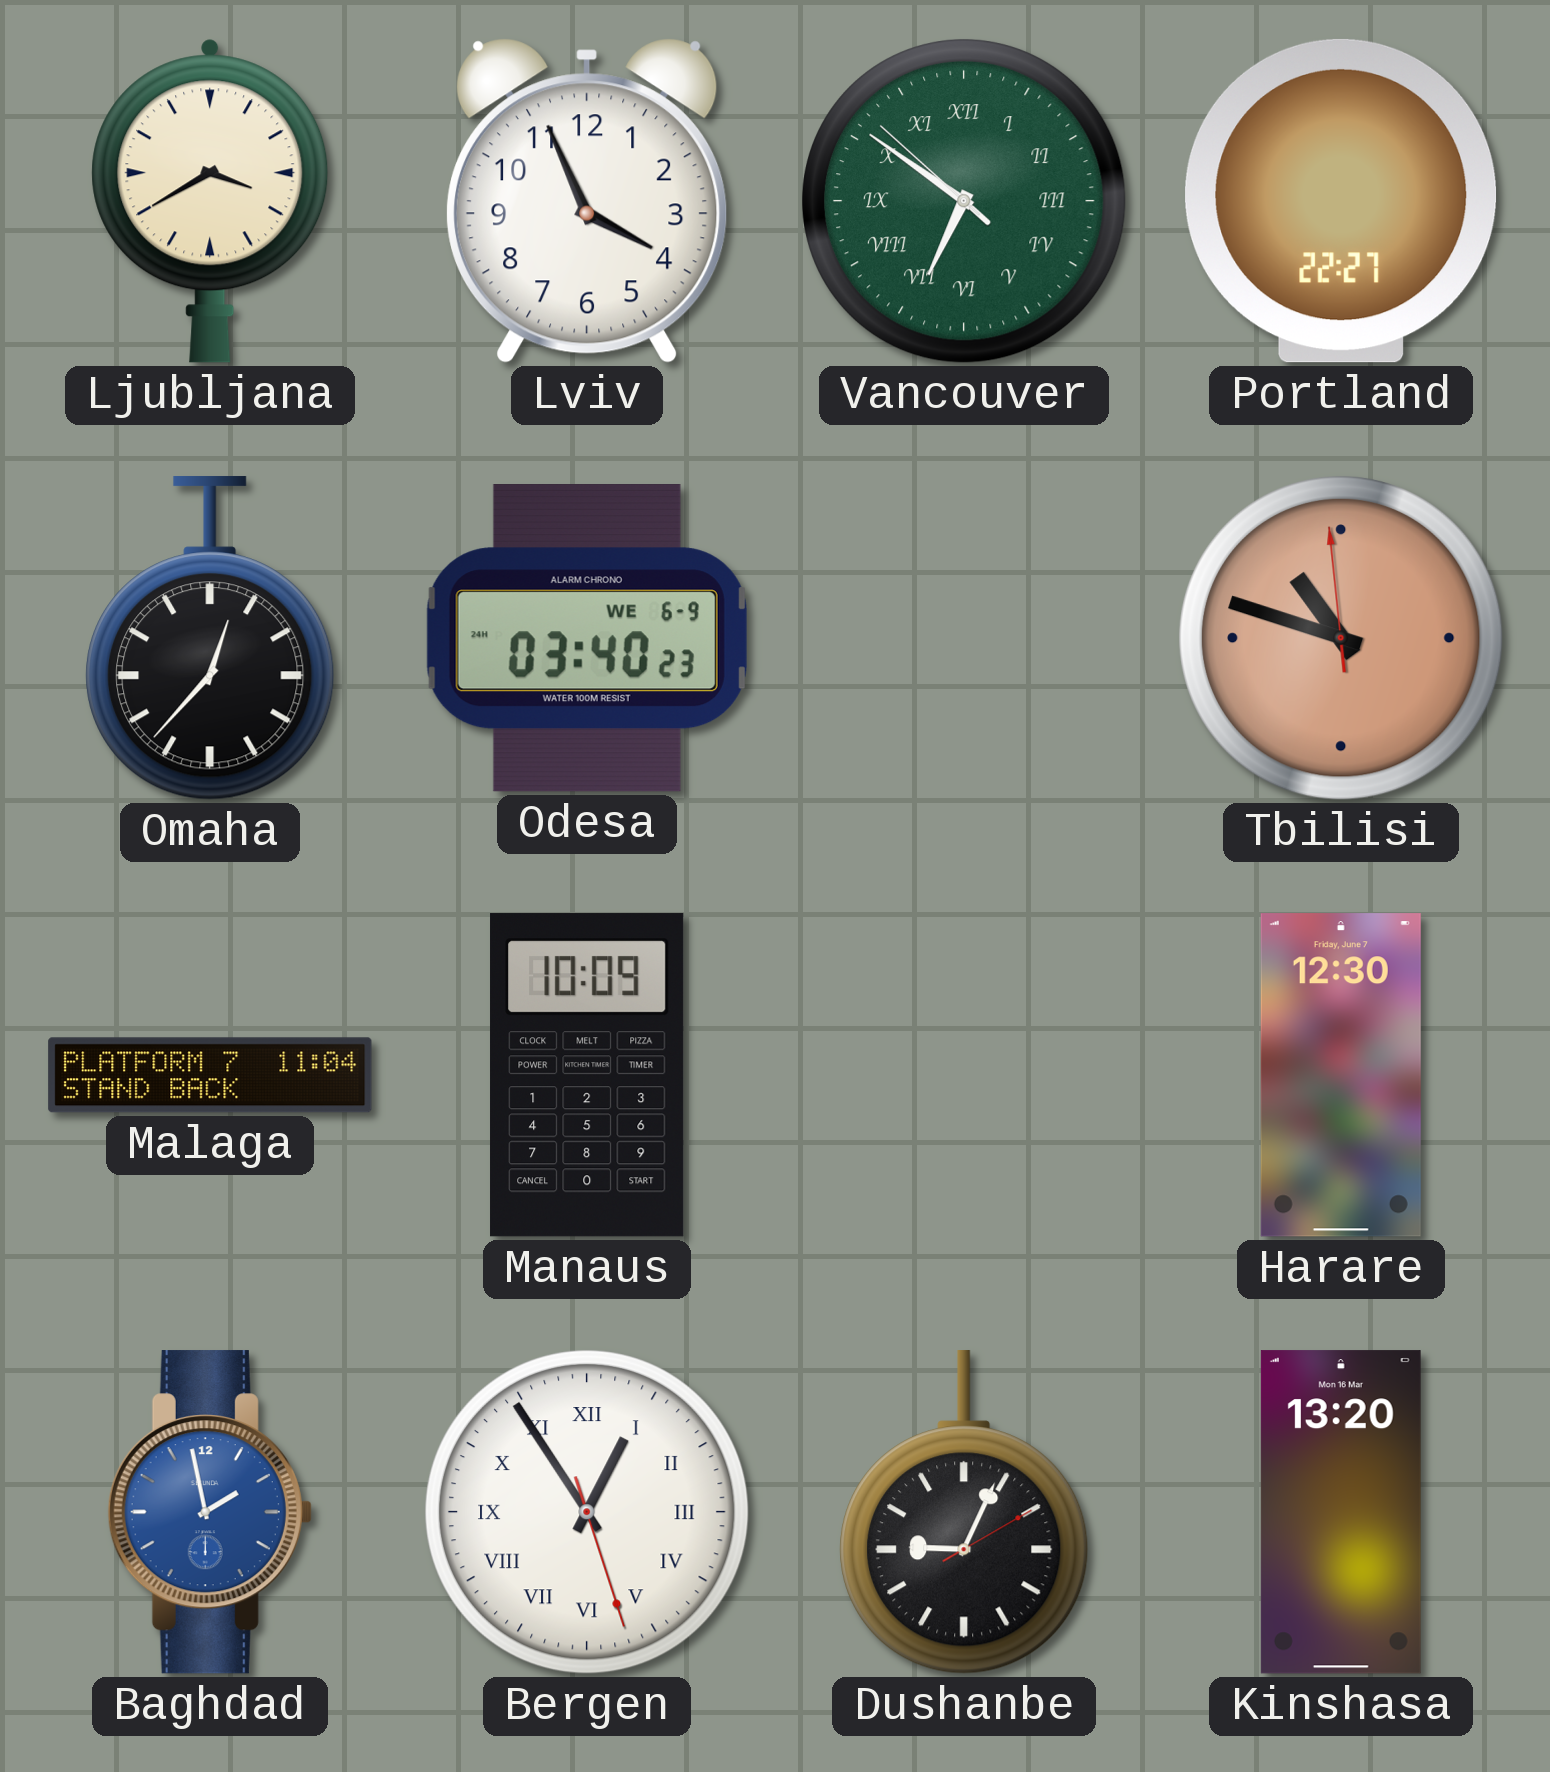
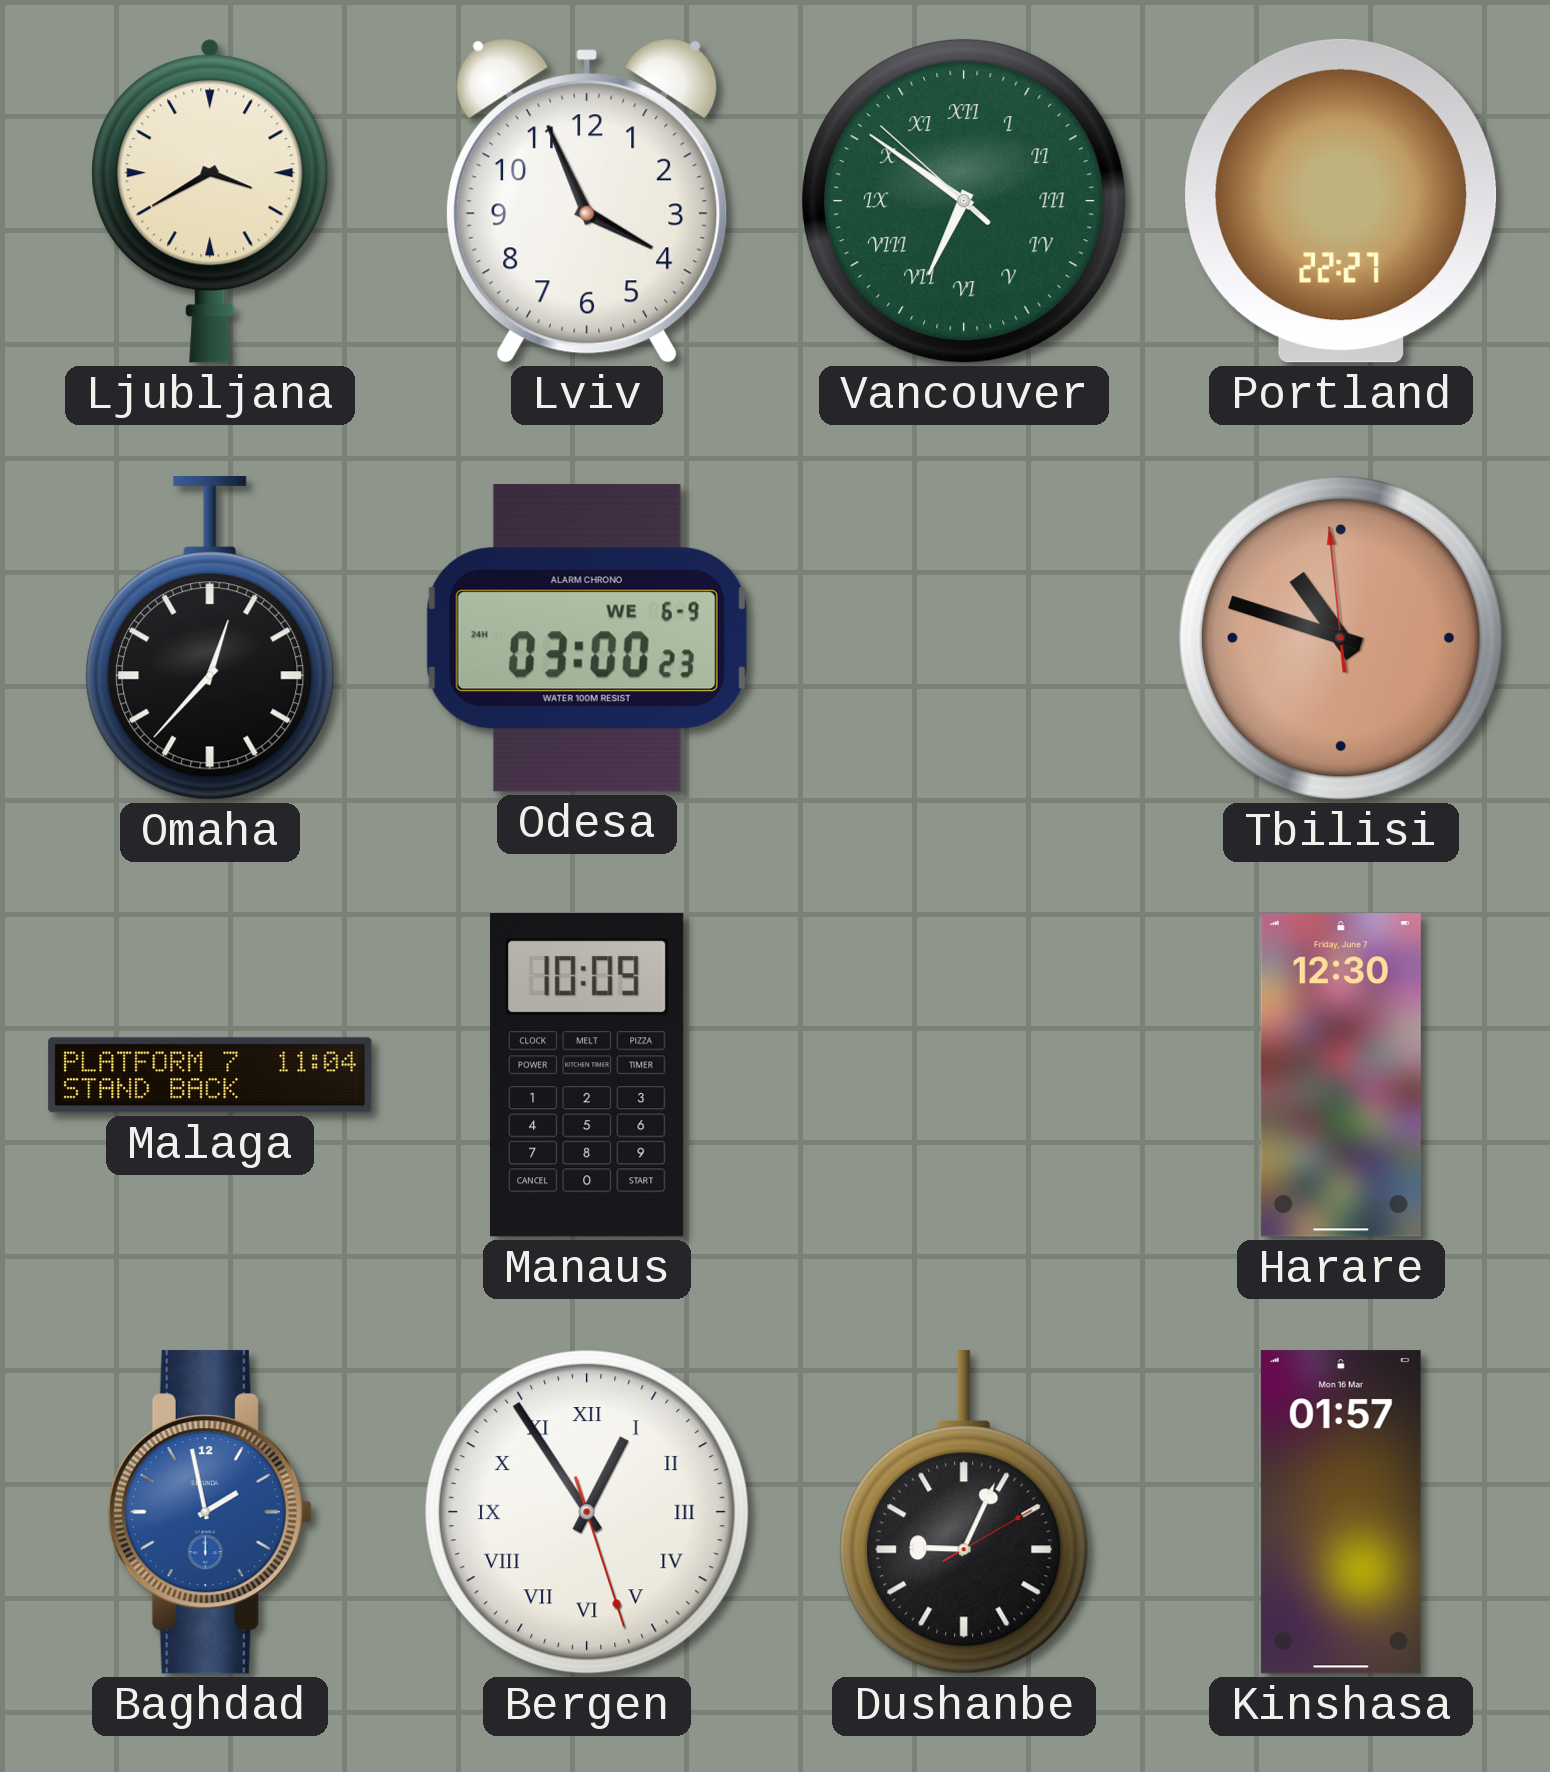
Odesa: 03:40 -> 03:00
Kinshasa: 13:20 -> 01:57
